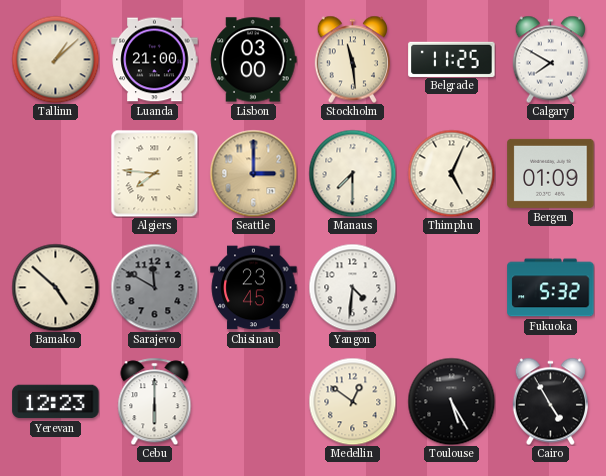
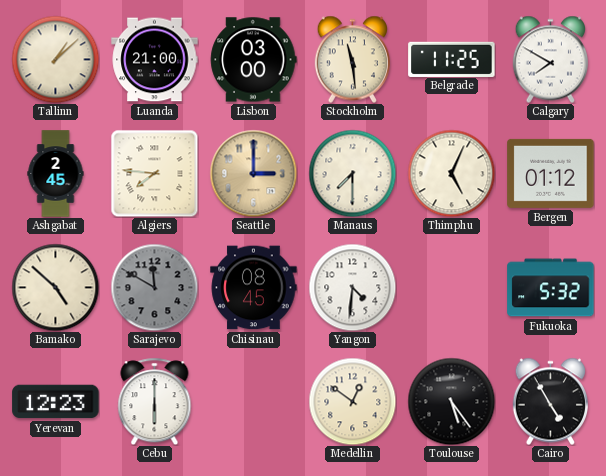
Ashgabat: none -> 2:45
Bergen: 01:09 -> 01:12
Chisinau: 23:45 -> 08:45
Toulouse: 5:25 -> 5:24
